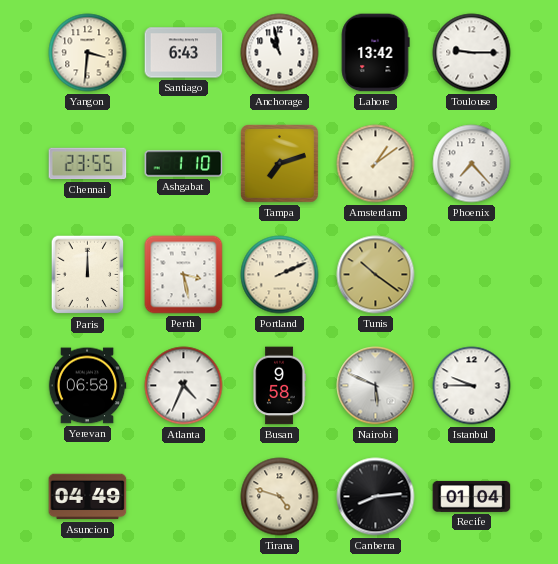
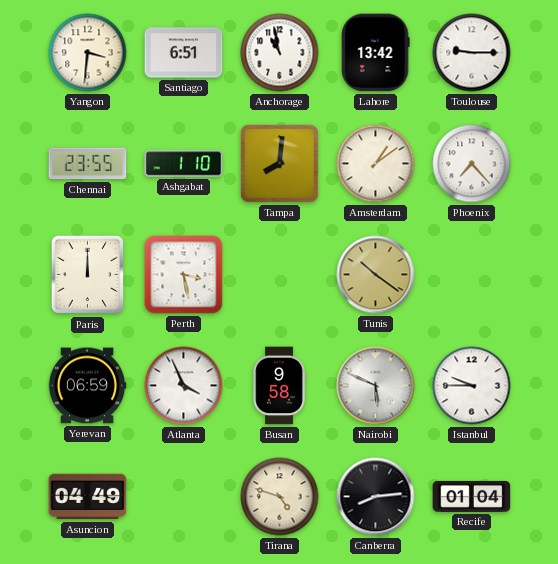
Santiago: 6:43 -> 6:51
Tampa: 7:12 -> 8:01
Portland: 2:11 -> none
Yerevan: 06:58 -> 06:59
Atlanta: 4:34 -> 3:56
